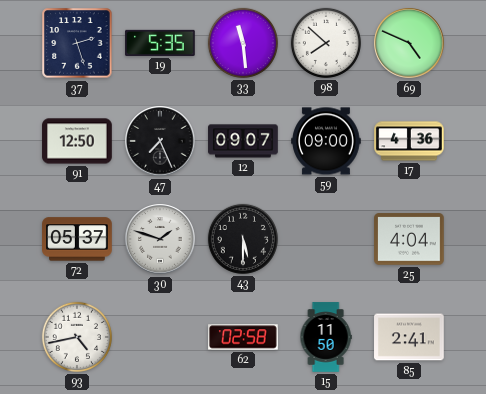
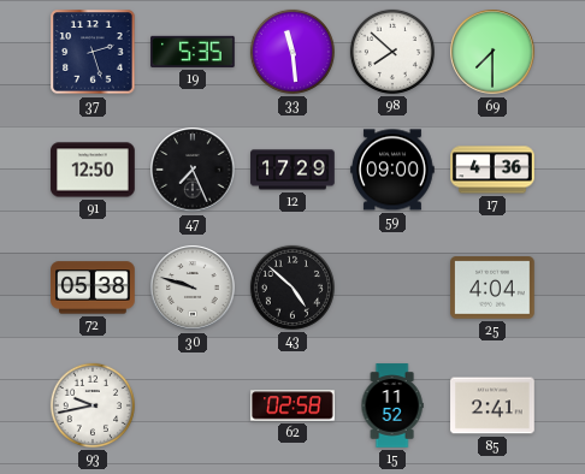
69: 4:49 -> 7:30
12: 09:07 -> 17:29
72: 05:37 -> 05:38
30: 1:48 -> 9:48
43: 5:30 -> 4:52
93: 4:43 -> 9:43
15: 11:50 -> 11:52
